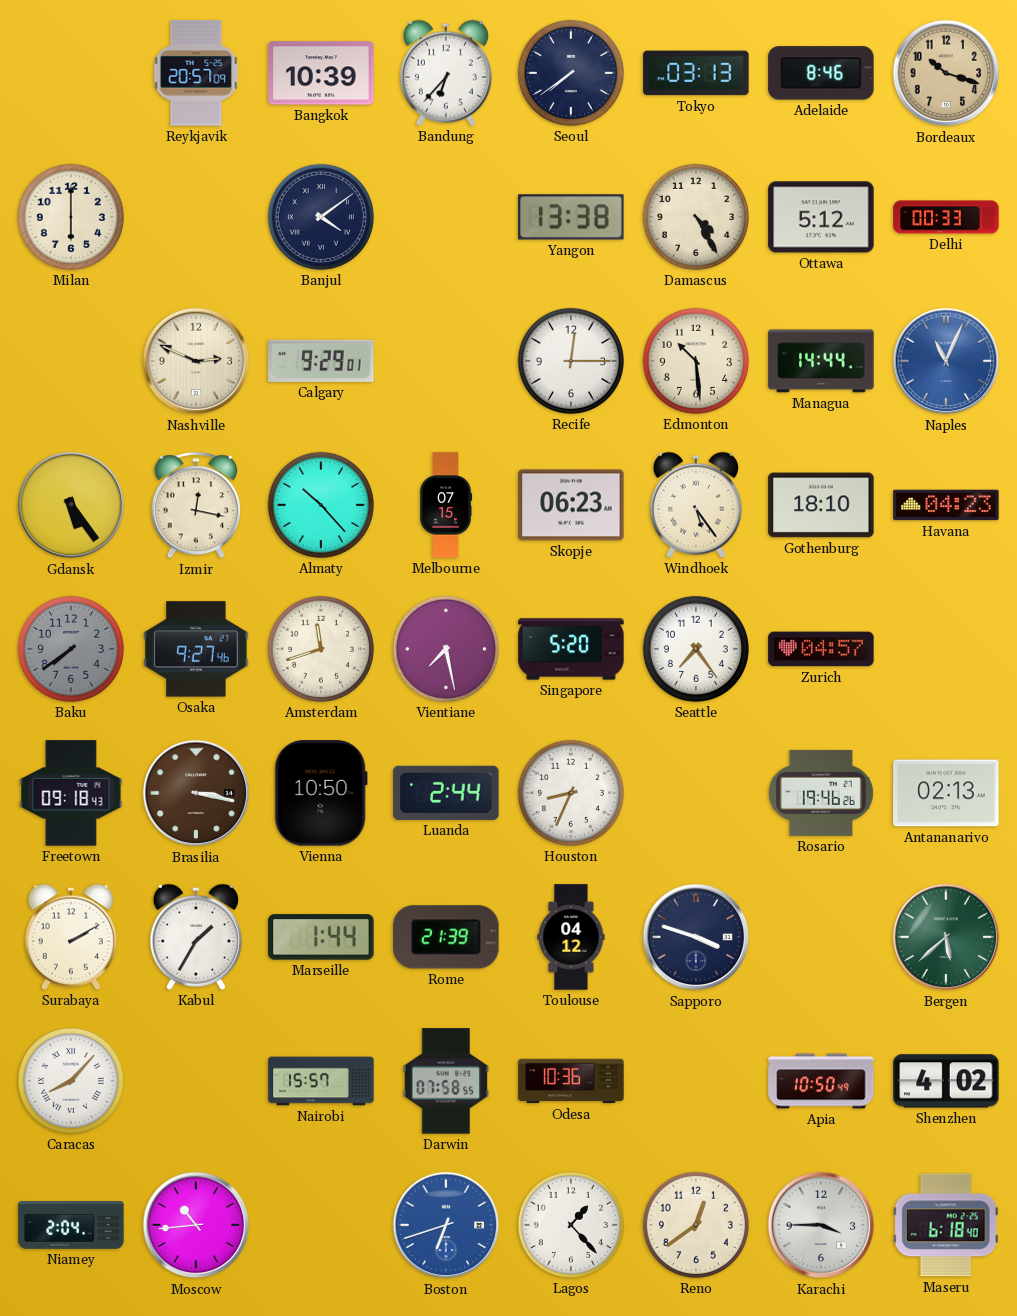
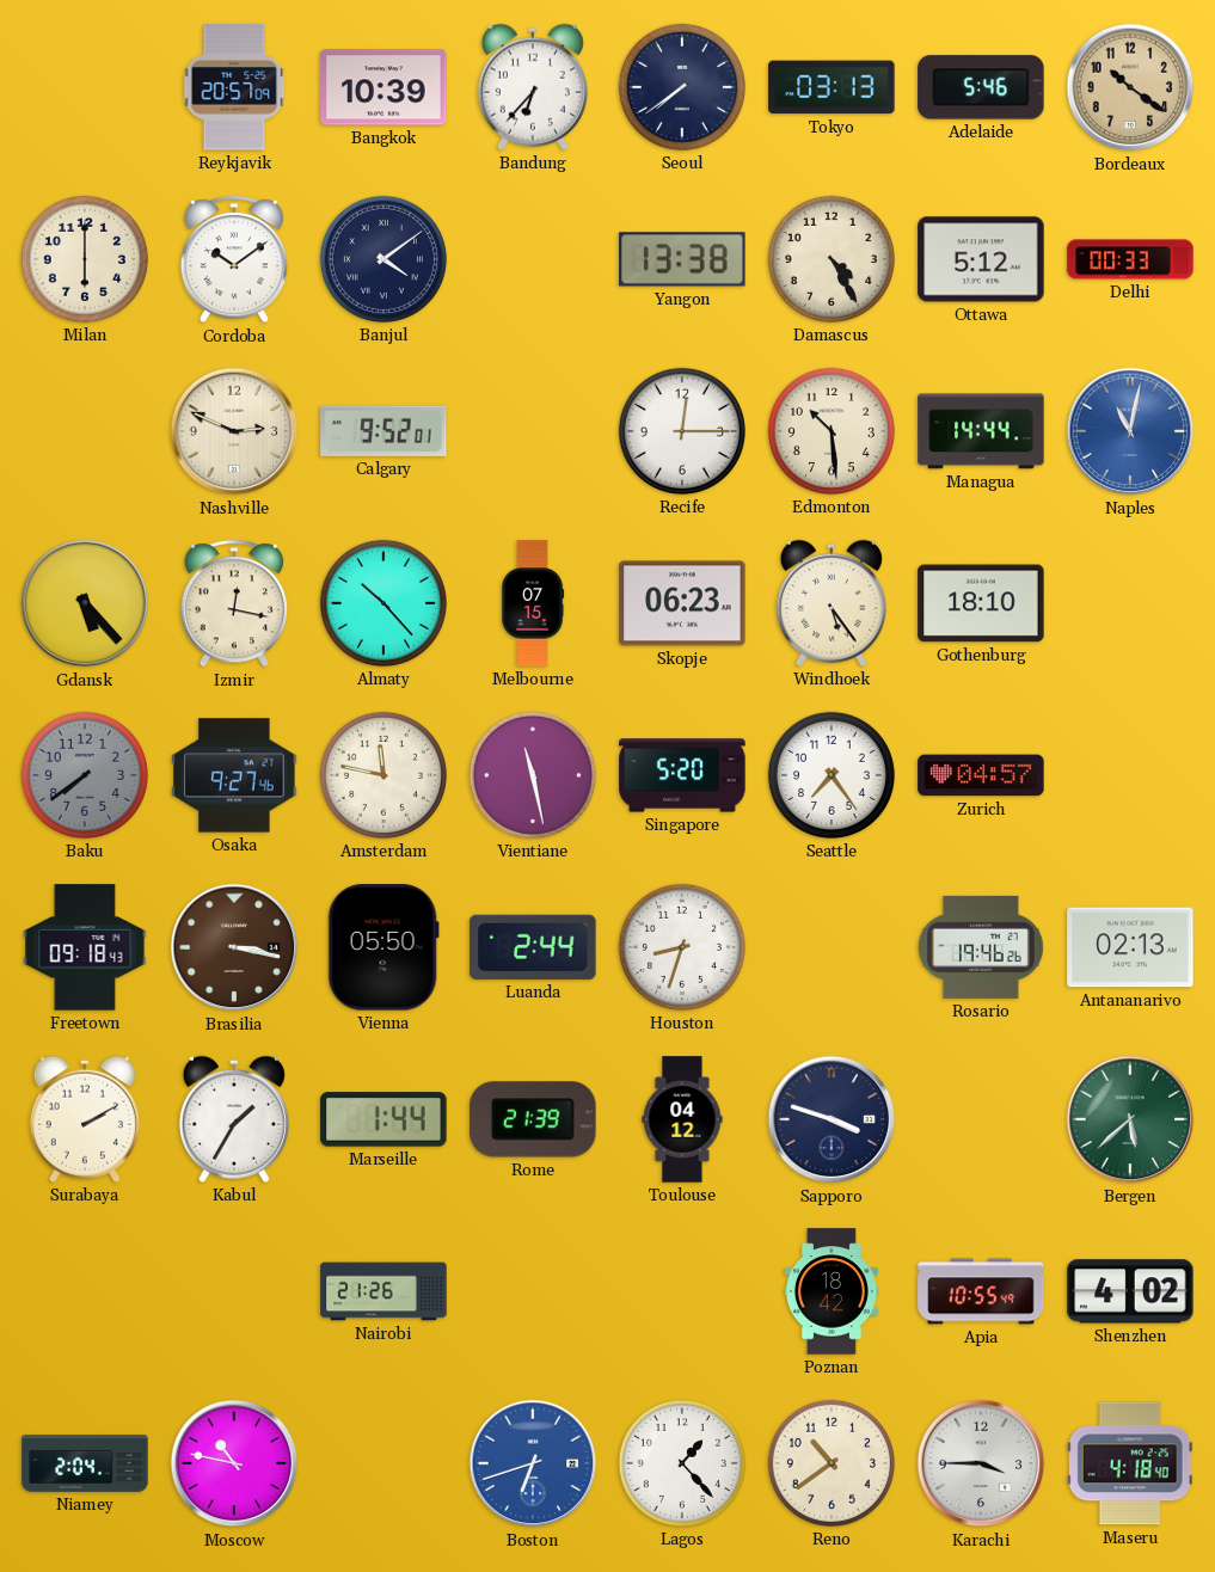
Adelaide: 8:46 -> 5:46
Bordeaux: 10:18 -> 10:21
Cordoba: none -> 10:09
Calgary: 9:29 -> 9:52
Naples: 11:04 -> 11:02
Gdansk: 5:24 -> 5:23
Havana: 04:23 -> none
Amsterdam: 11:42 -> 11:47
Vientiane: 7:28 -> 11:28
Vienna: 10:50 -> 05:50
Houston: 8:34 -> 8:33
Caracas: 8:07 -> none
Nairobi: 15:57 -> 21:26
Darwin: 07:58 -> none
Odesa: 10:36 -> none
Poznan: none -> 18:42
Apia: 10:50 -> 10:55
Moscow: 10:44 -> 10:47
Reno: 12:39 -> 10:39
Maseru: 6:18 -> 4:18
